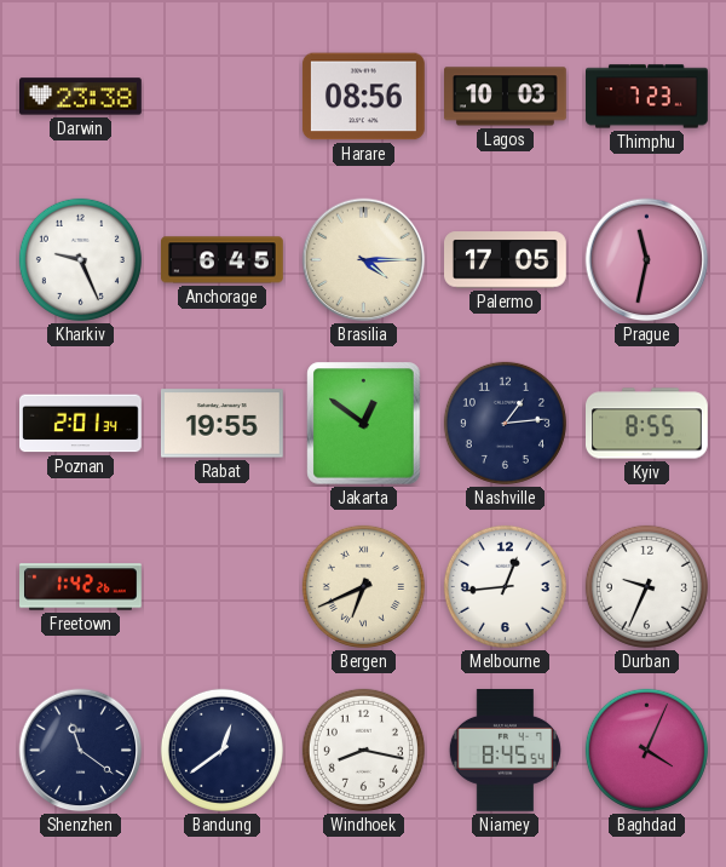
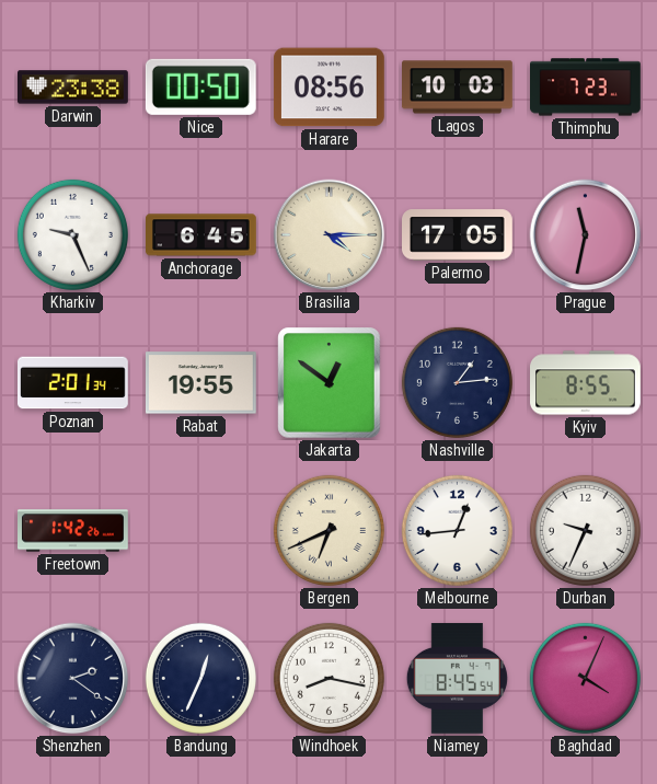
Nice: none -> 00:50
Shenzhen: 11:21 -> 2:21
Bandung: 12:39 -> 12:34
